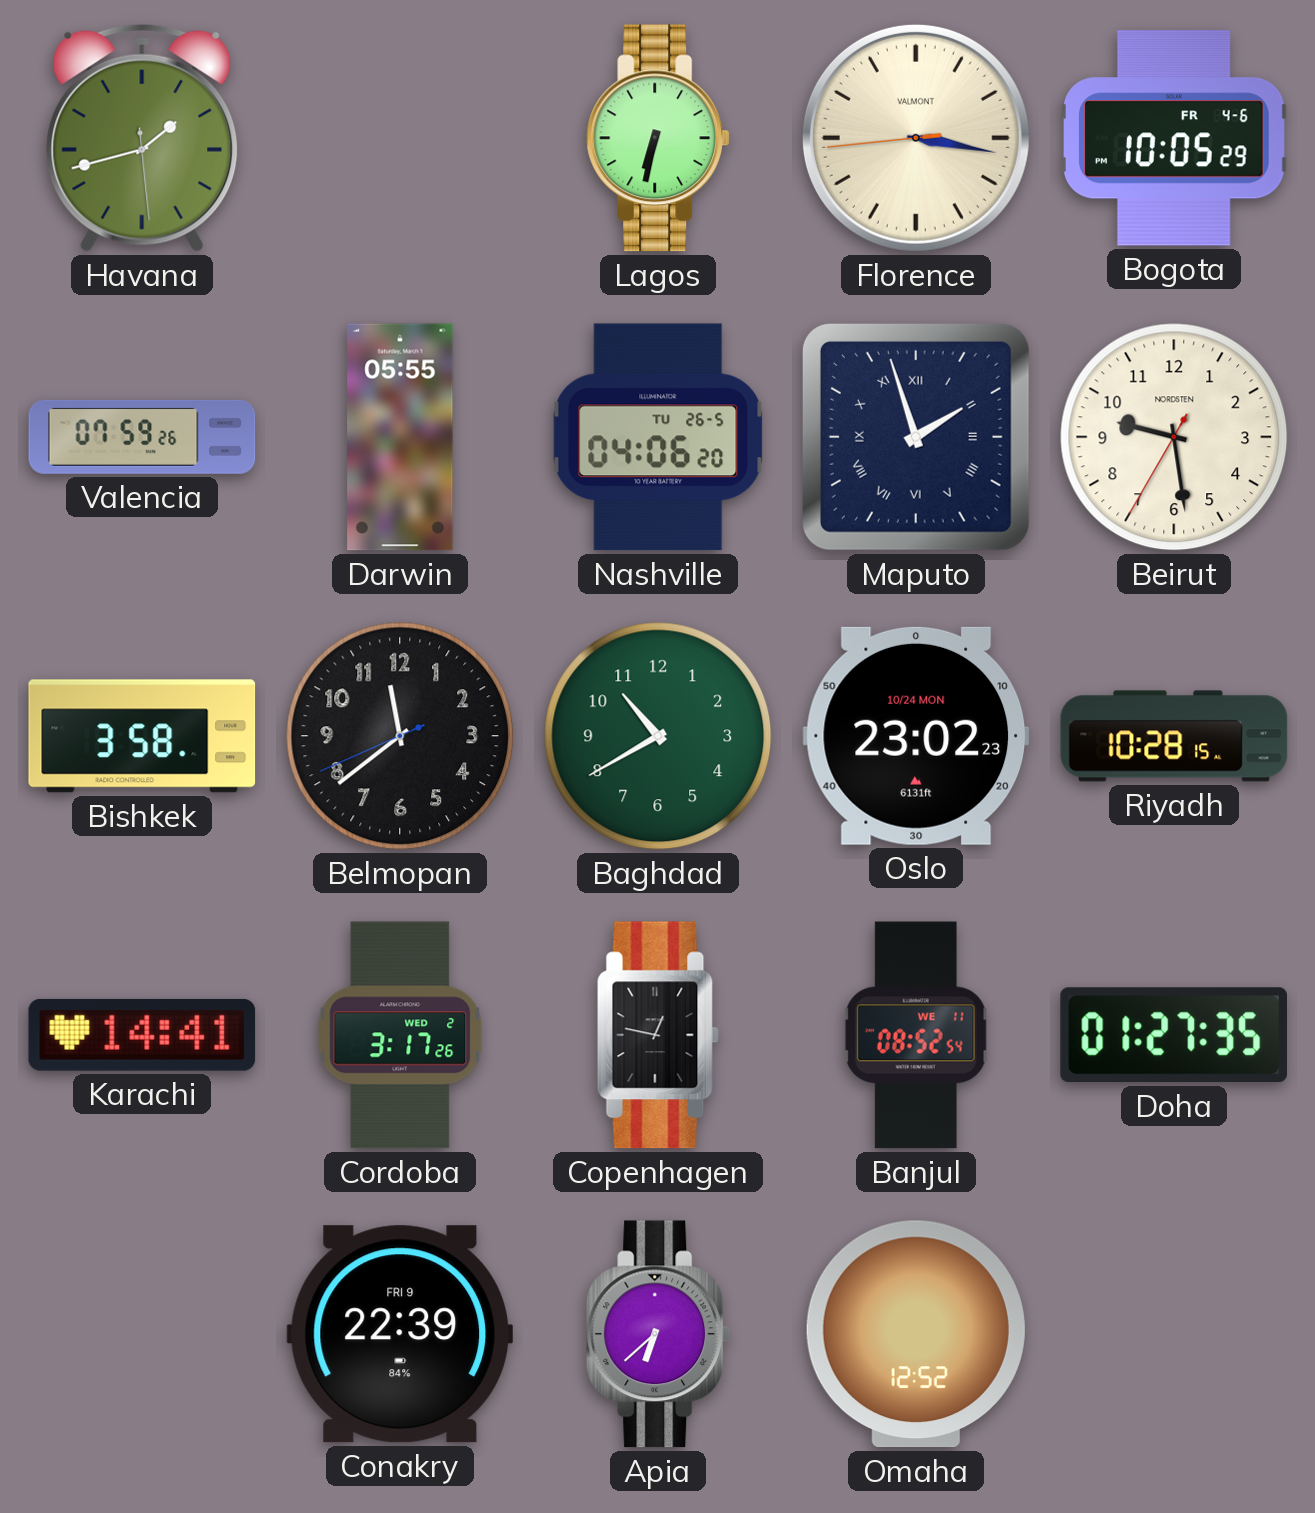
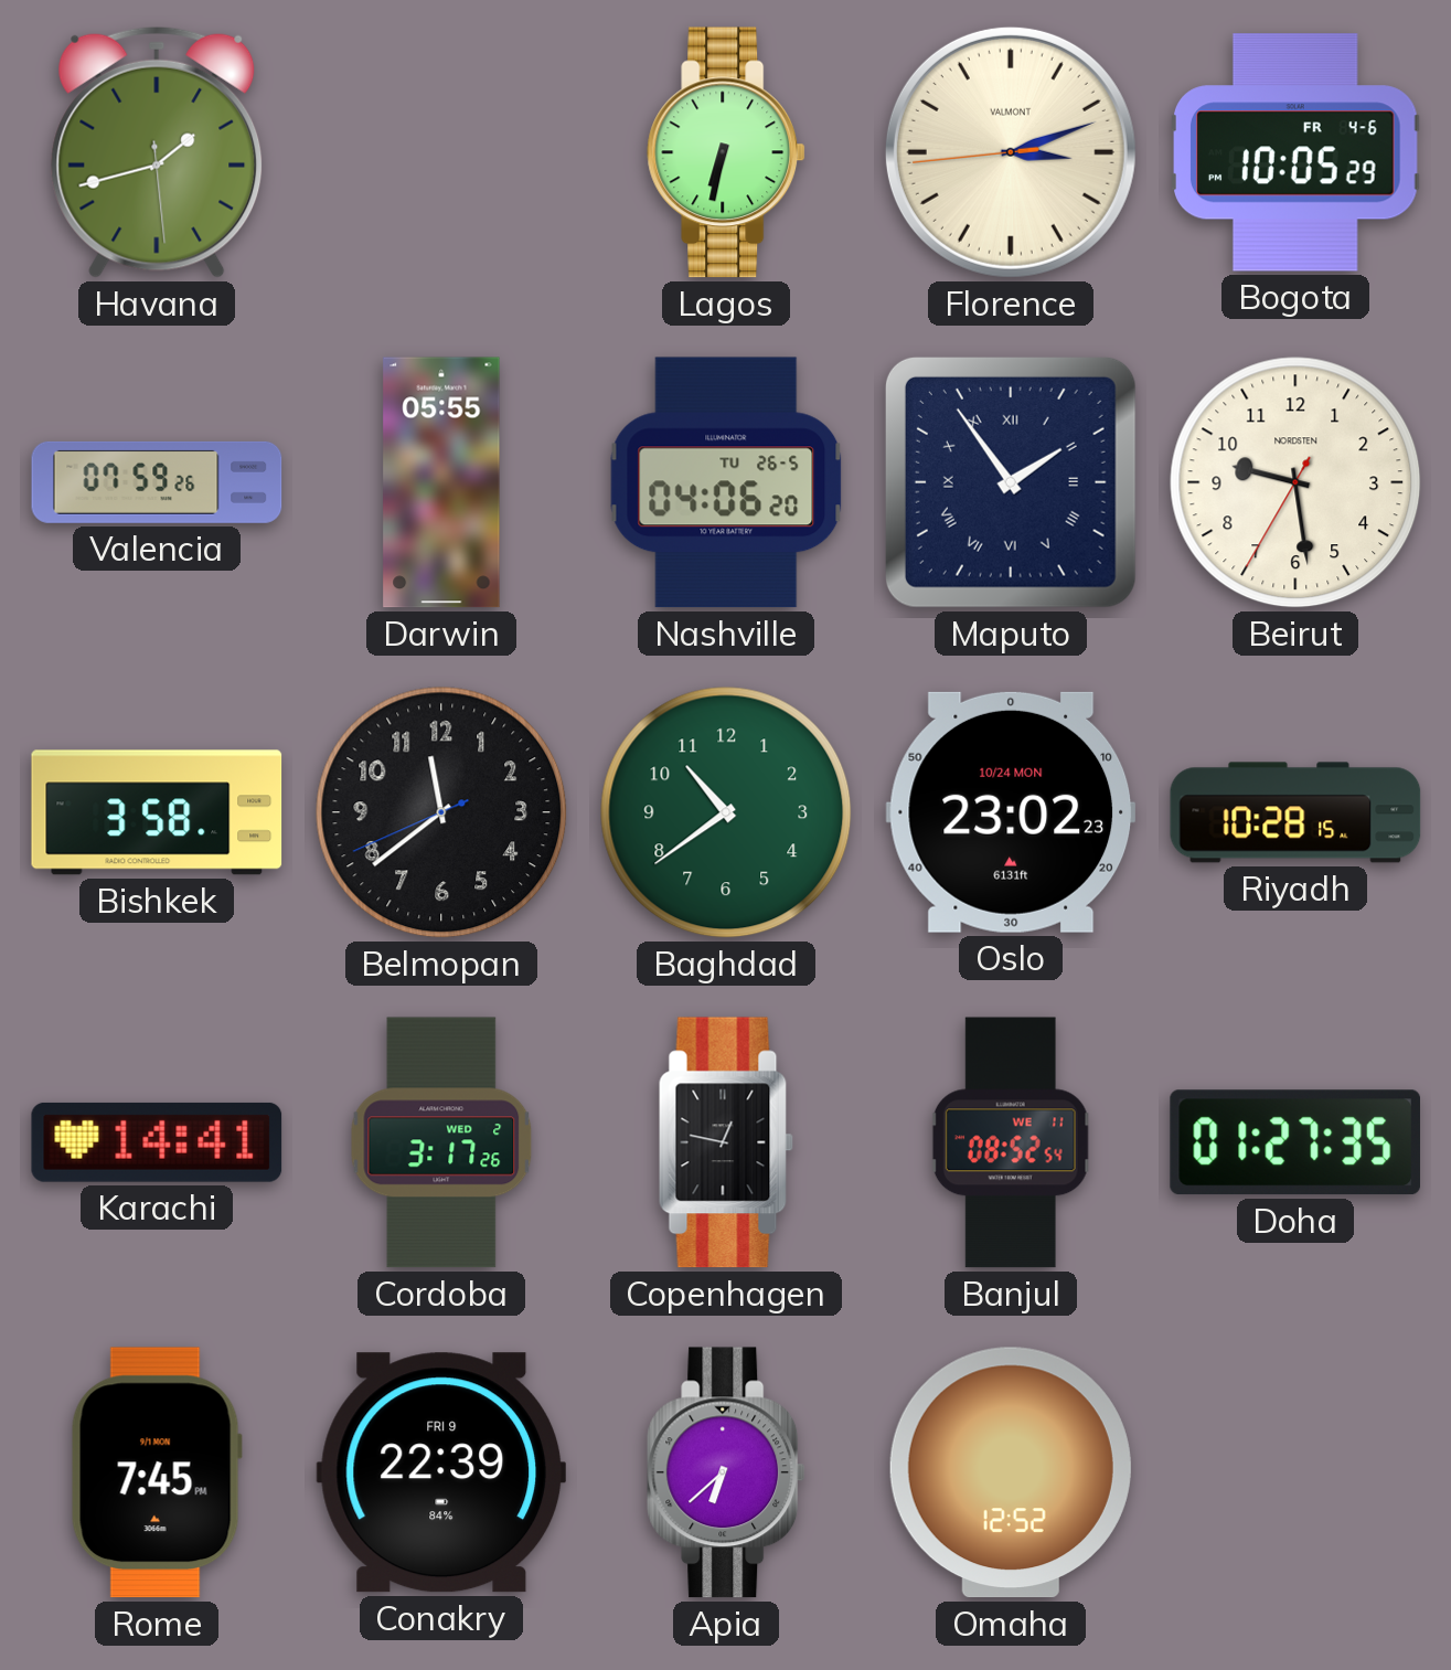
Florence: 3:16 -> 3:11
Maputo: 1:57 -> 1:54
Baghdad: 10:40 -> 10:39
Rome: none -> 7:45
